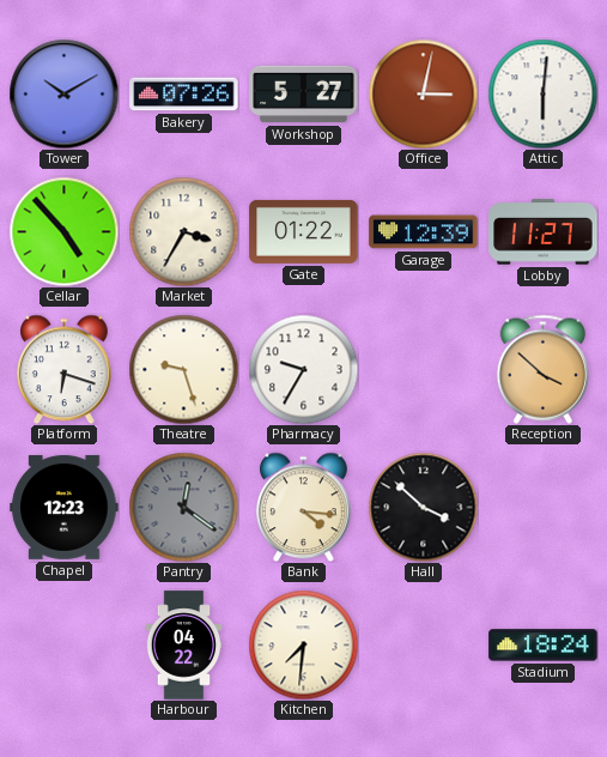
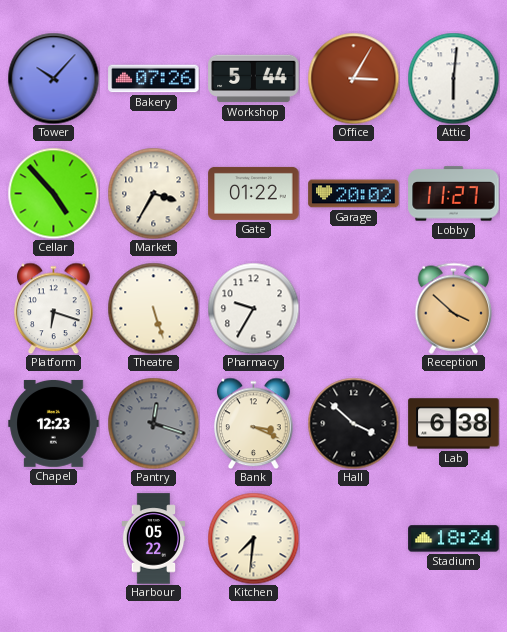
Tower: 10:10 -> 10:07
Workshop: 5:27 -> 5:44
Office: 3:02 -> 3:05
Garage: 12:39 -> 20:02
Theatre: 9:27 -> 5:27
Pantry: 12:21 -> 12:18
Bank: 4:16 -> 3:19
Lab: none -> 6:38
Harbour: 04:22 -> 05:22
